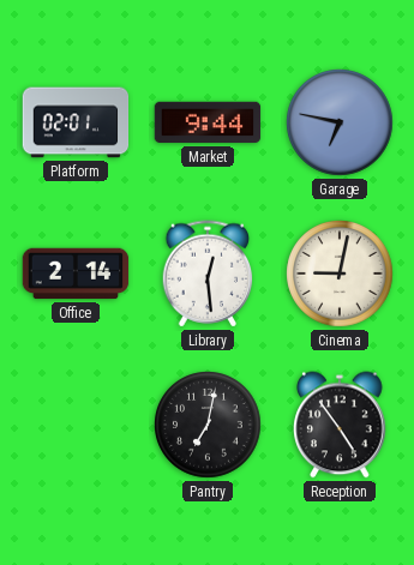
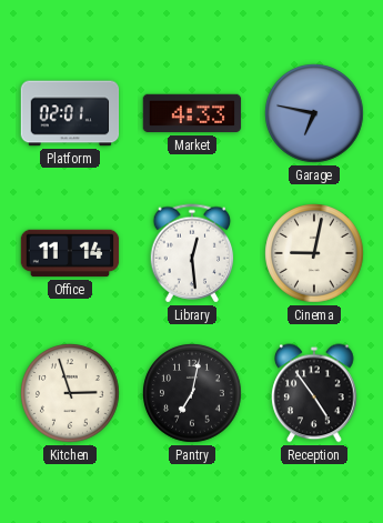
Market: 9:44 -> 4:33
Office: 2:14 -> 11:14
Kitchen: none -> 2:57
